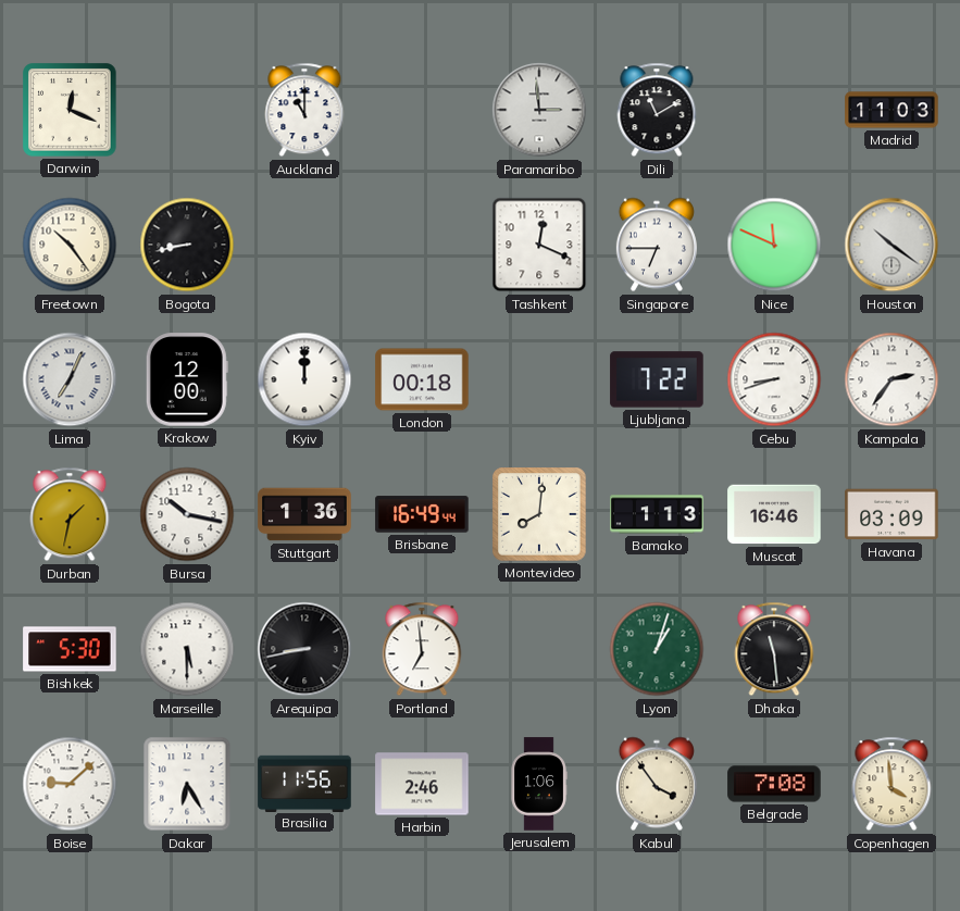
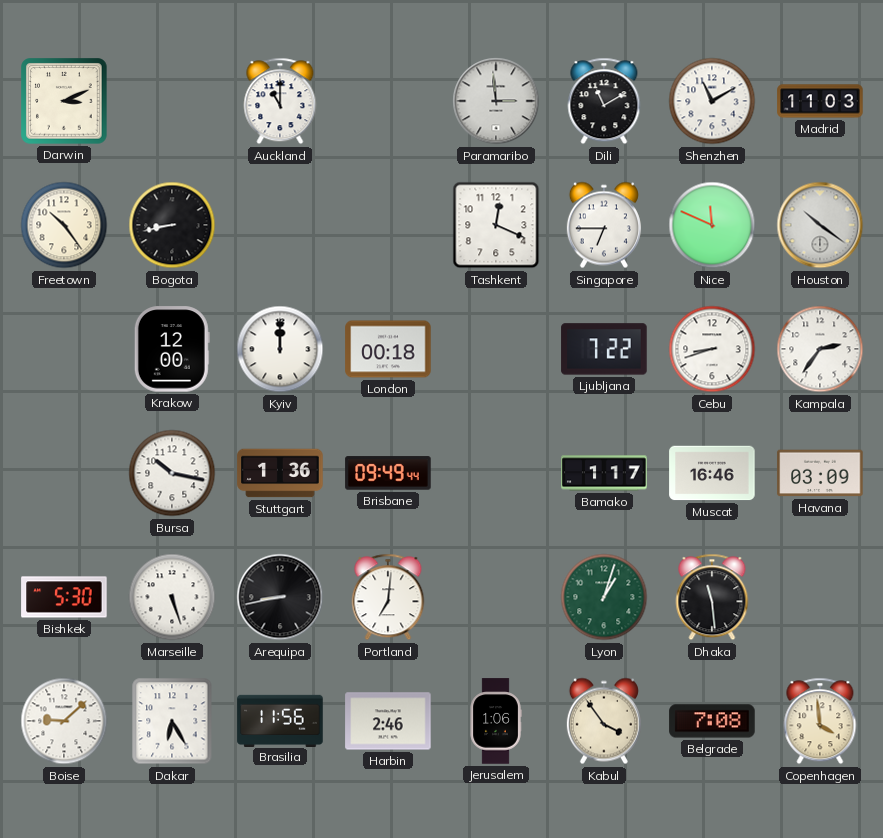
Darwin: 12:19 -> 3:11
Shenzhen: none -> 11:10
Lima: 7:04 -> none
Durban: 1:32 -> none
Brisbane: 16:49 -> 09:49
Montevideo: 8:01 -> none
Bamako: 1:13 -> 1:17
Marseille: 5:30 -> 5:27
Portland: 6:59 -> 7:01
